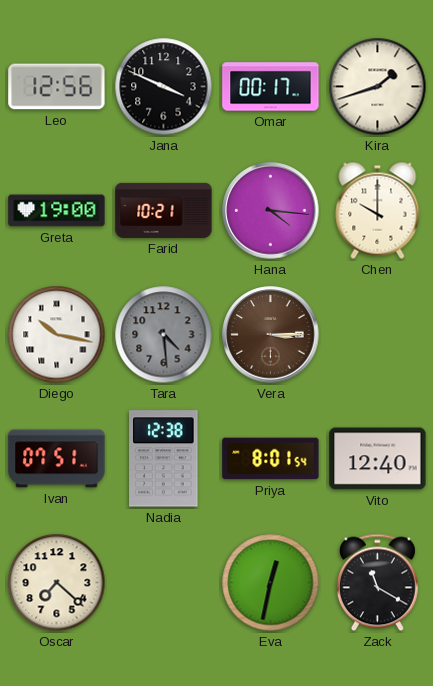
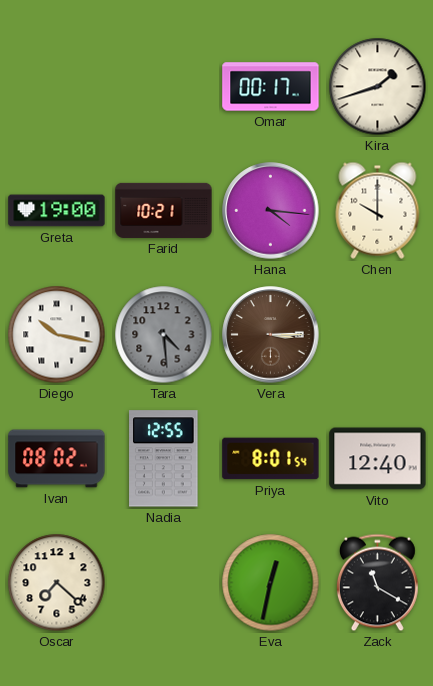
Leo: 12:56 -> none
Jana: 3:49 -> none
Ivan: 07:51 -> 08:02
Nadia: 12:38 -> 12:55
